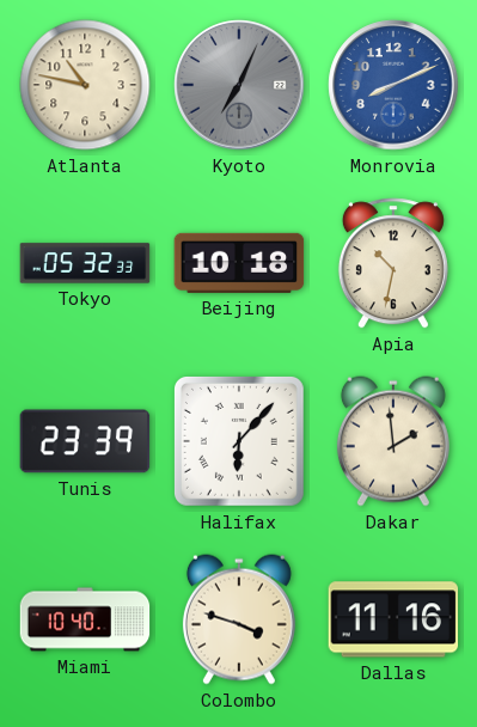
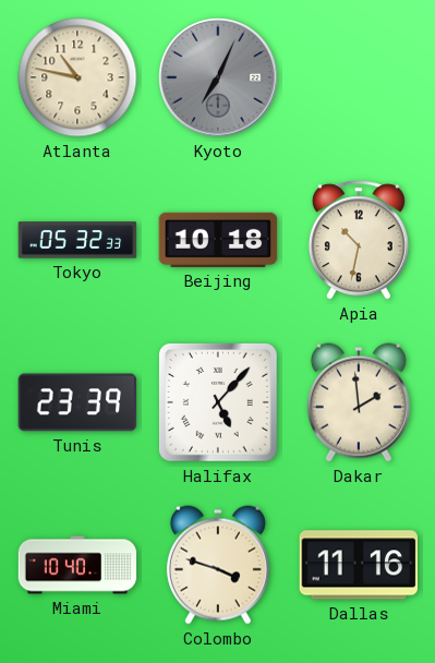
Monrovia: 8:11 -> none
Halifax: 6:07 -> 5:07
